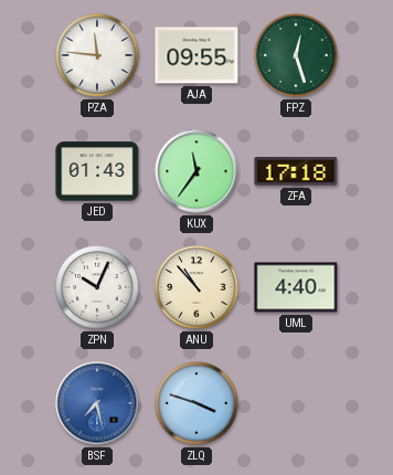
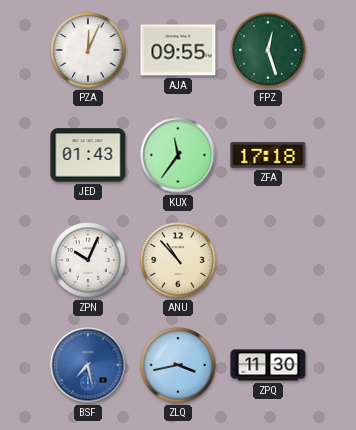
PZA: 11:46 -> 12:04
UML: 4:40 -> none
ZLQ: 3:48 -> 3:43
ZPQ: none -> 11:30
